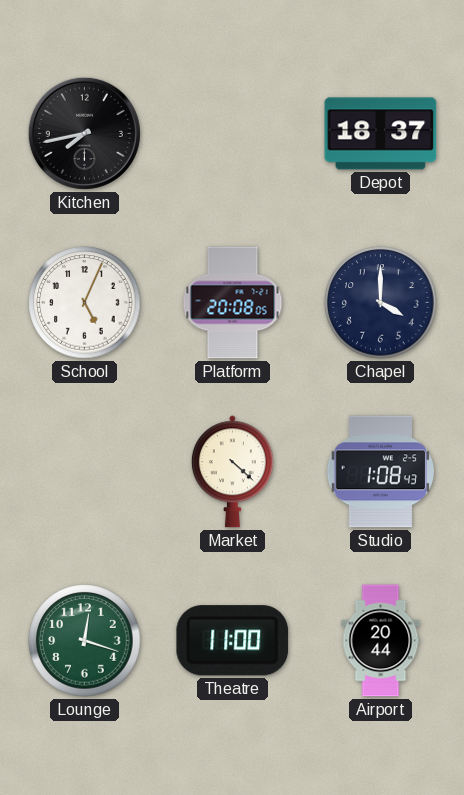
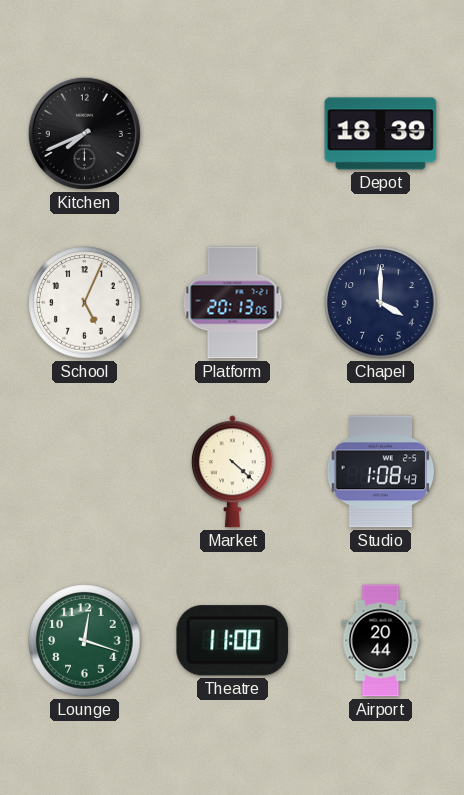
Kitchen: 7:43 -> 7:41
Depot: 18:37 -> 18:39
Platform: 20:08 -> 20:13
